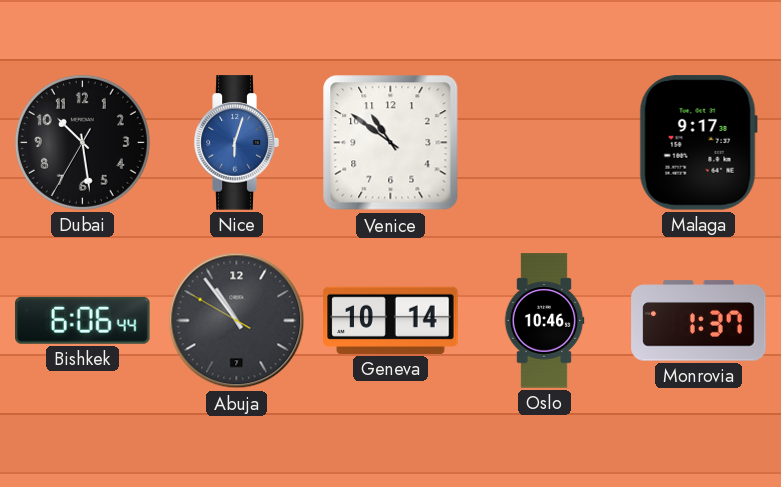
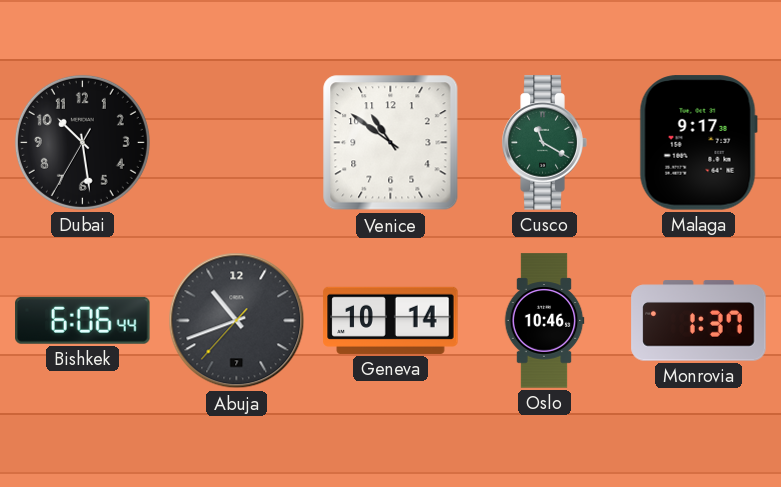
Nice: 6:03 -> none
Cusco: none -> 11:20
Abuja: 10:53 -> 10:41
